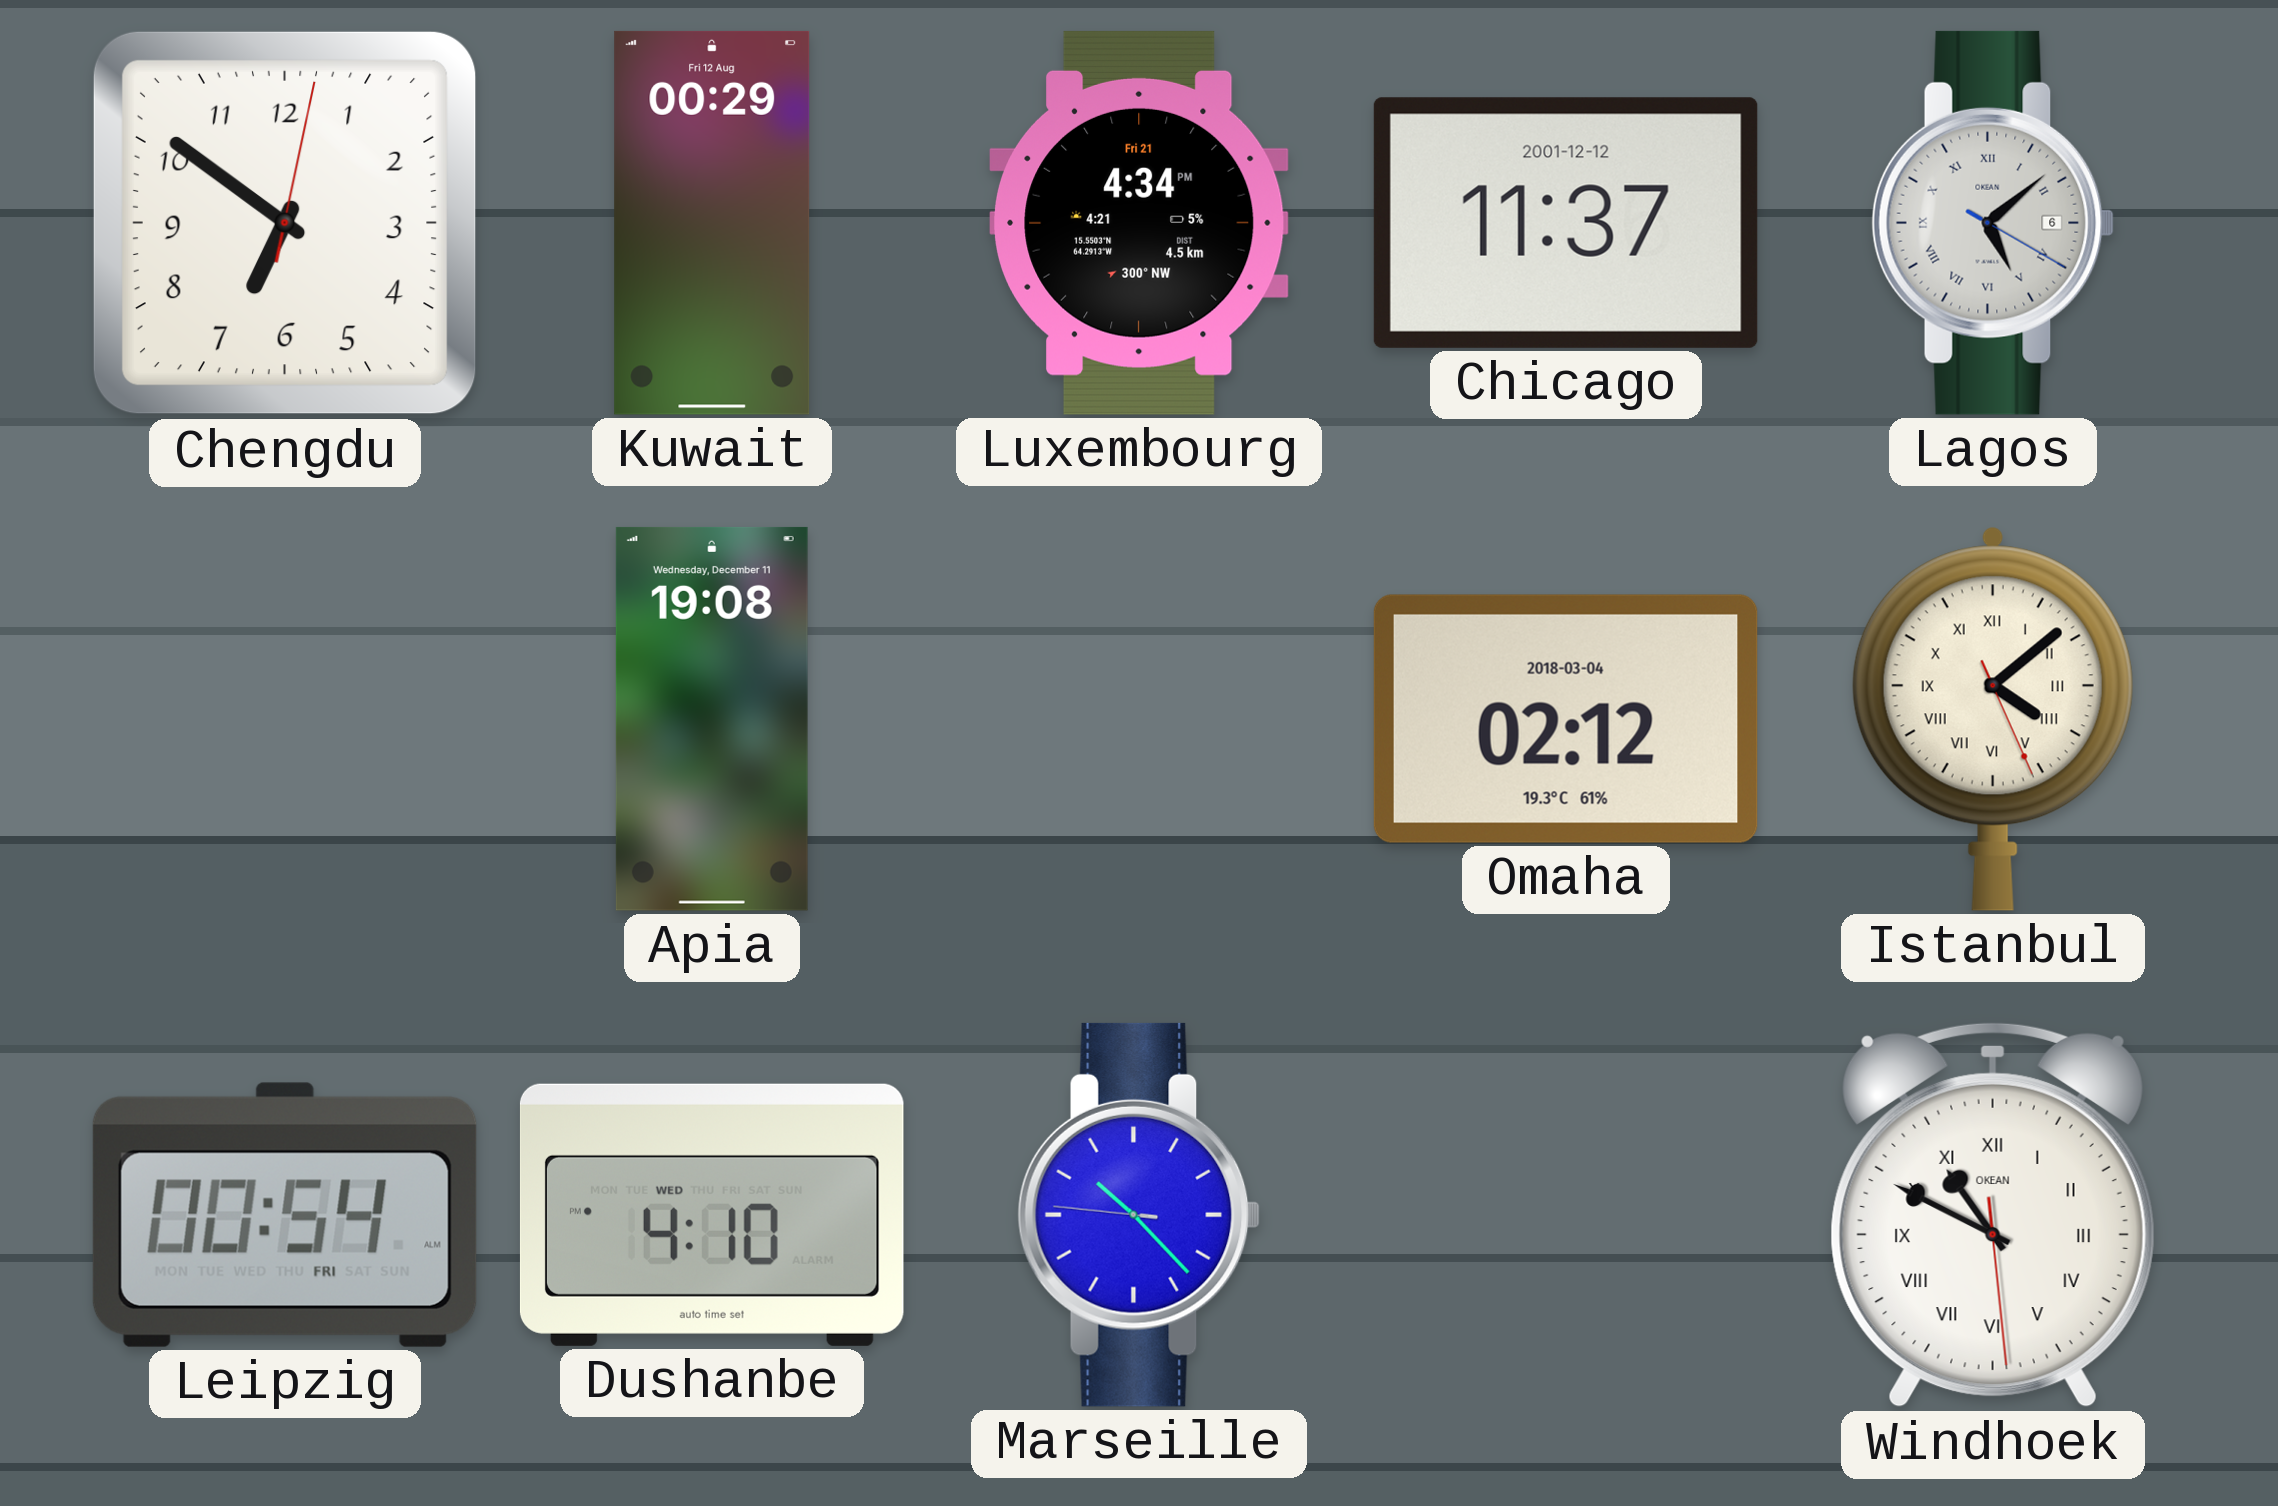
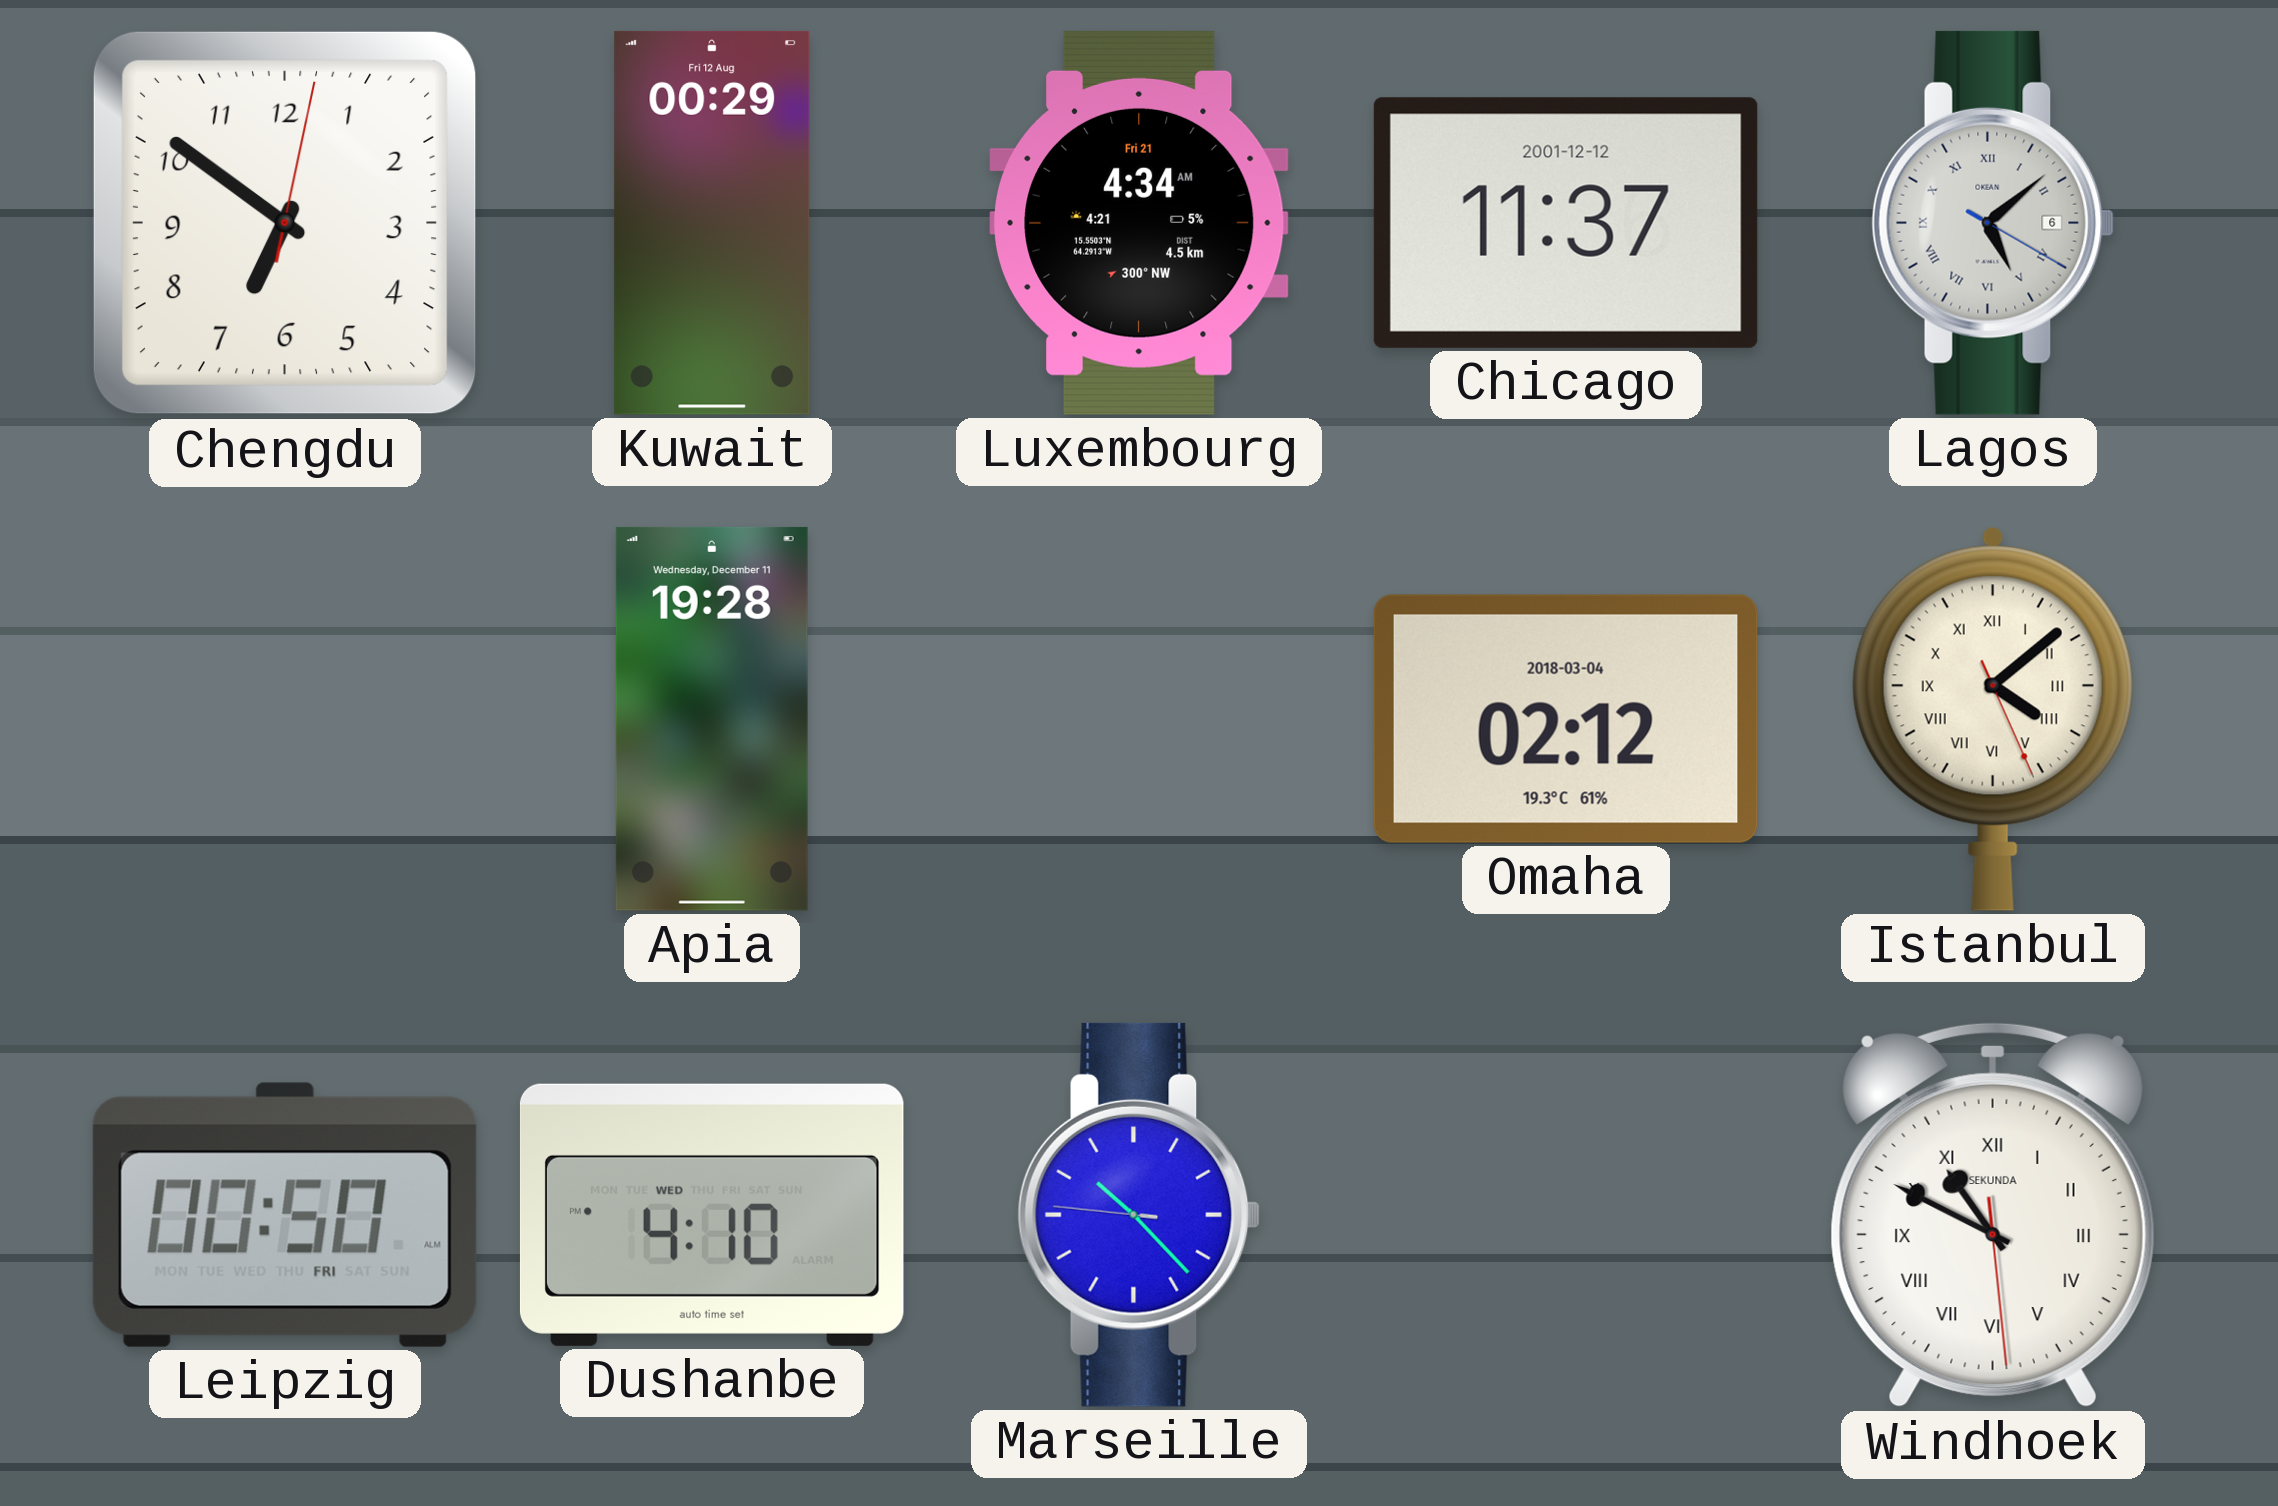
Luxembourg: 4:34 PM -> 4:34 AM
Apia: 19:08 -> 19:28
Leipzig: 00:54 -> 00:50
Windhoek brand: OKEAN -> SEKUNDA
